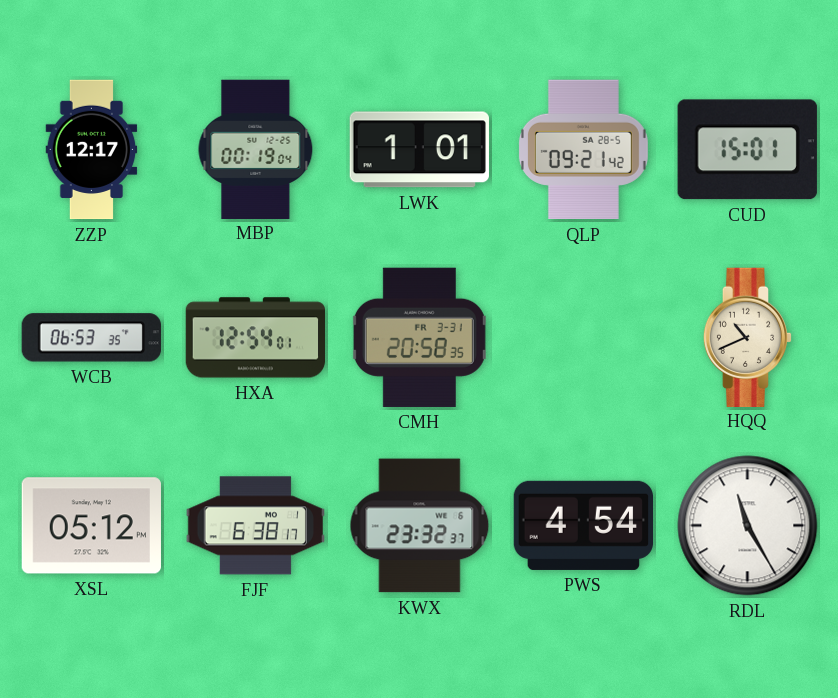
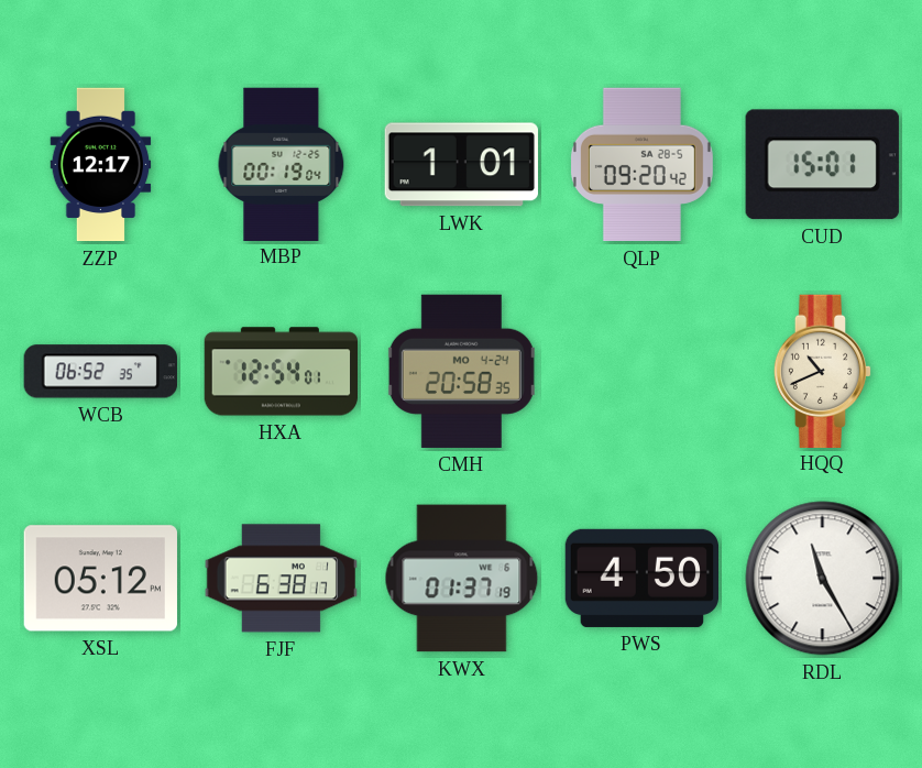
QLP: 09:21 -> 09:20
WCB: 06:53 -> 06:52
CMH date: FR 3-31 -> MO 4-24
KWX: 23:32 -> 01:37
PWS: 4:54 -> 4:50
